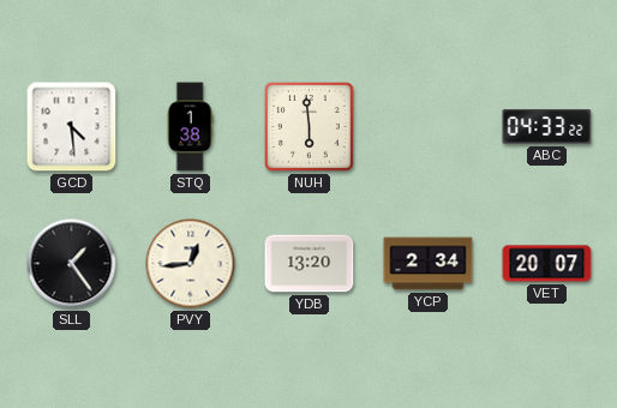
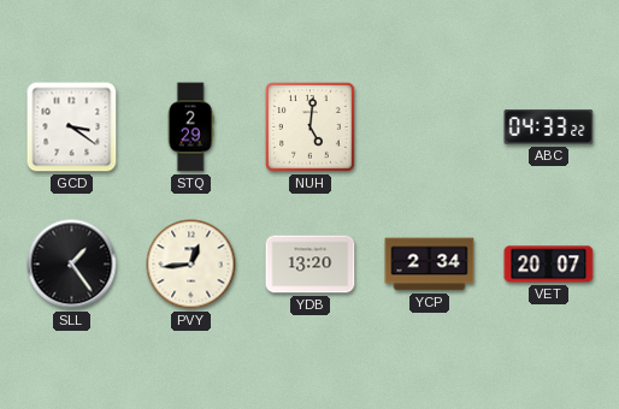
GCD: 4:29 -> 3:21
STQ: 1:38 -> 2:29
NUH: 5:59 -> 5:01
